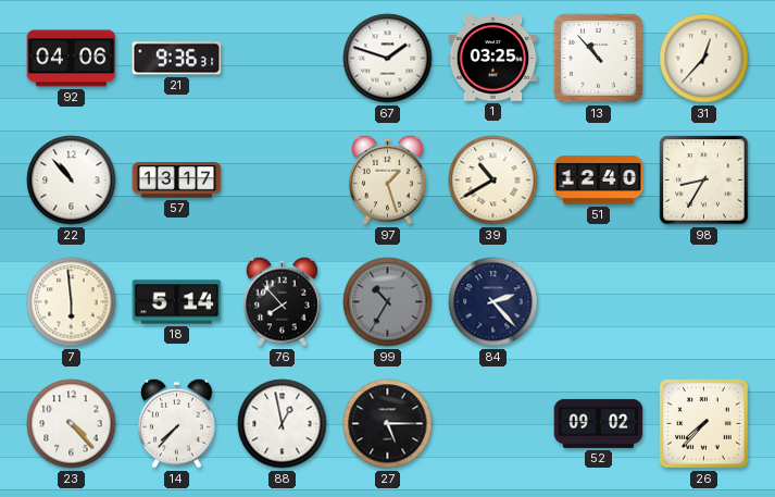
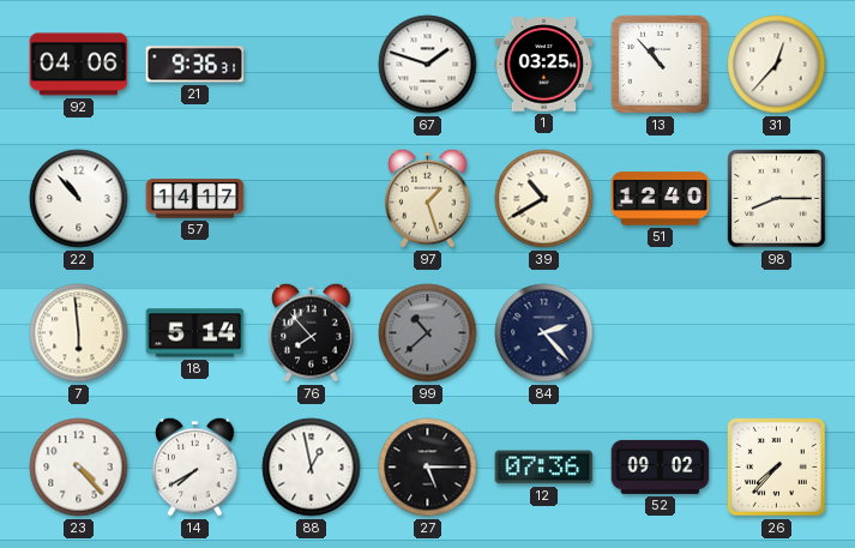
57: 13:17 -> 14:17
98: 8:35 -> 8:15
99: 10:35 -> 10:38
14: 7:37 -> 7:40
12: none -> 07:36
